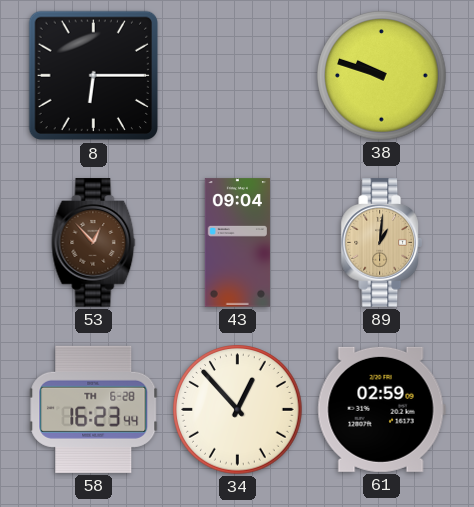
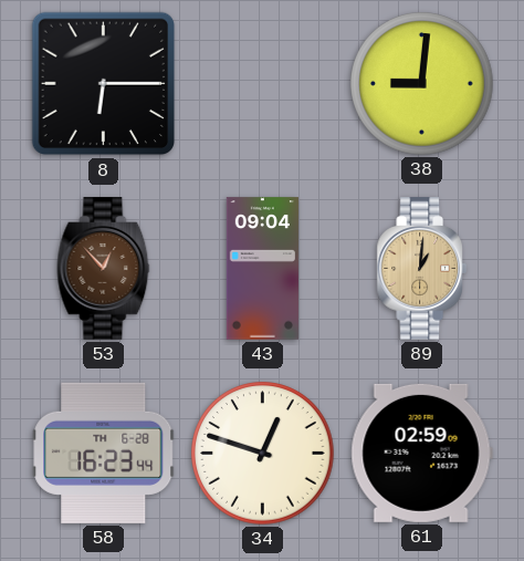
38: 9:48 -> 9:01
34: 12:53 -> 12:48
